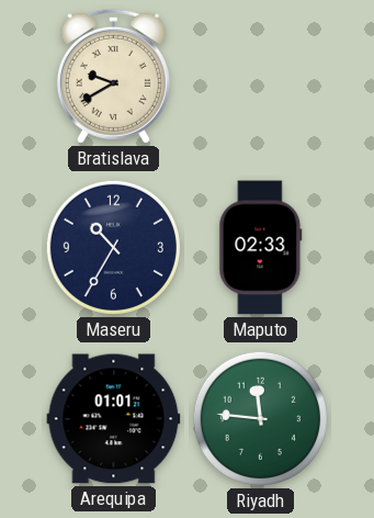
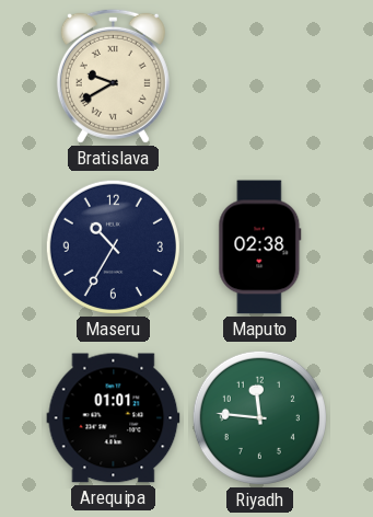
Maputo: 02:33 -> 02:38
